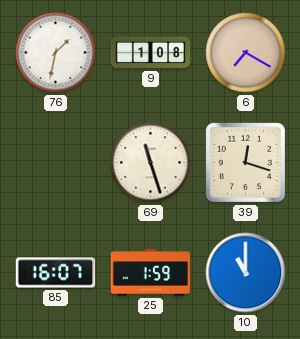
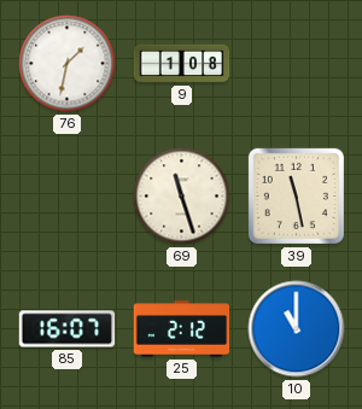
6: 7:20 -> none
39: 12:18 -> 11:28
25: 1:59 -> 2:12
